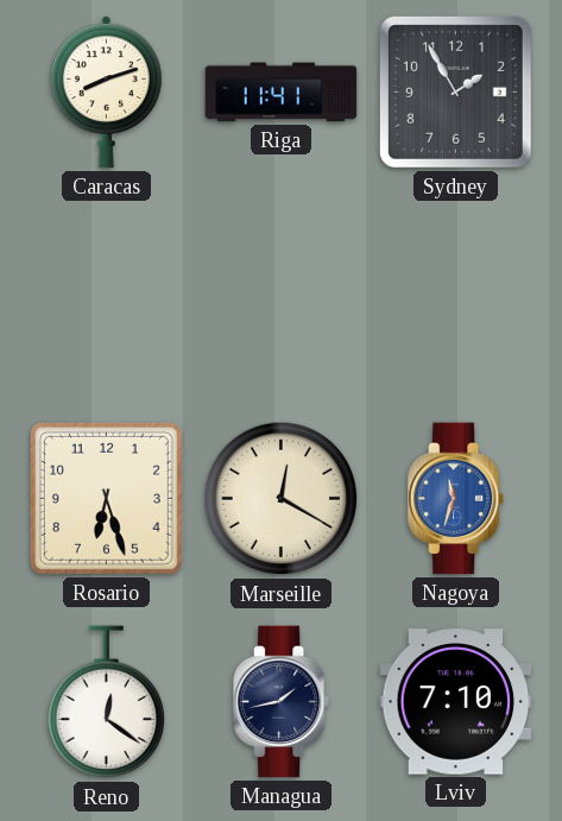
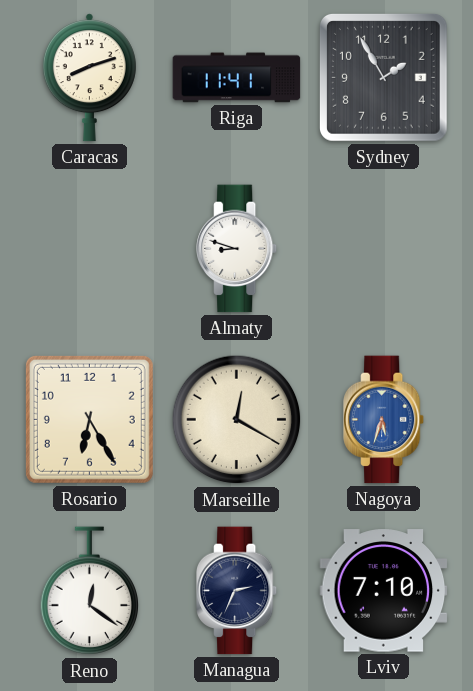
Almaty: none -> 8:48
Rosario: 6:27 -> 6:25
Nagoya: 11:33 -> 5:33
Managua: 1:43 -> 2:34
